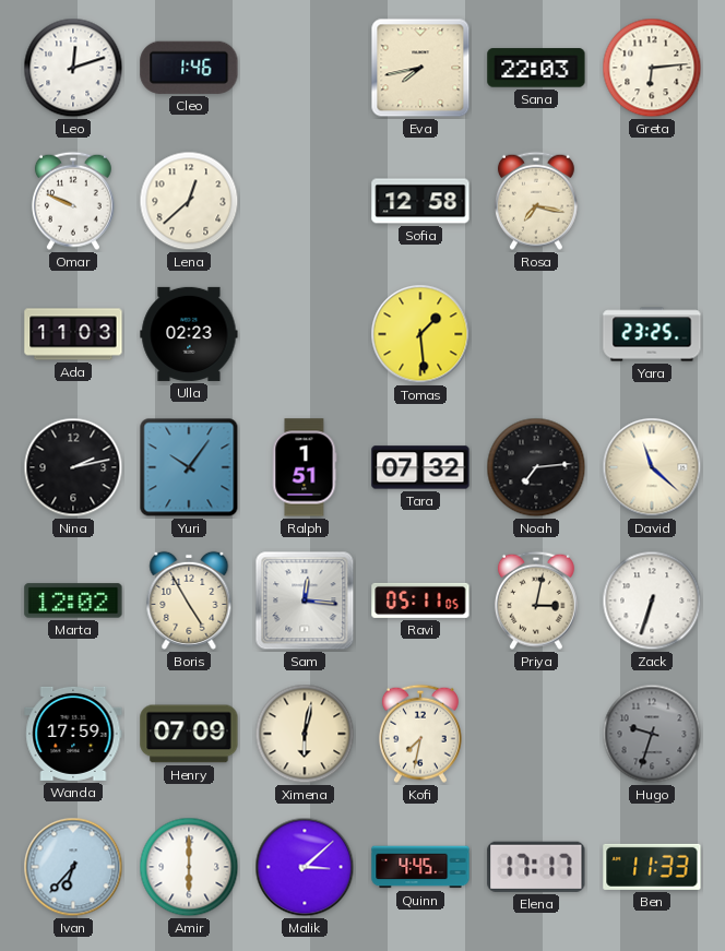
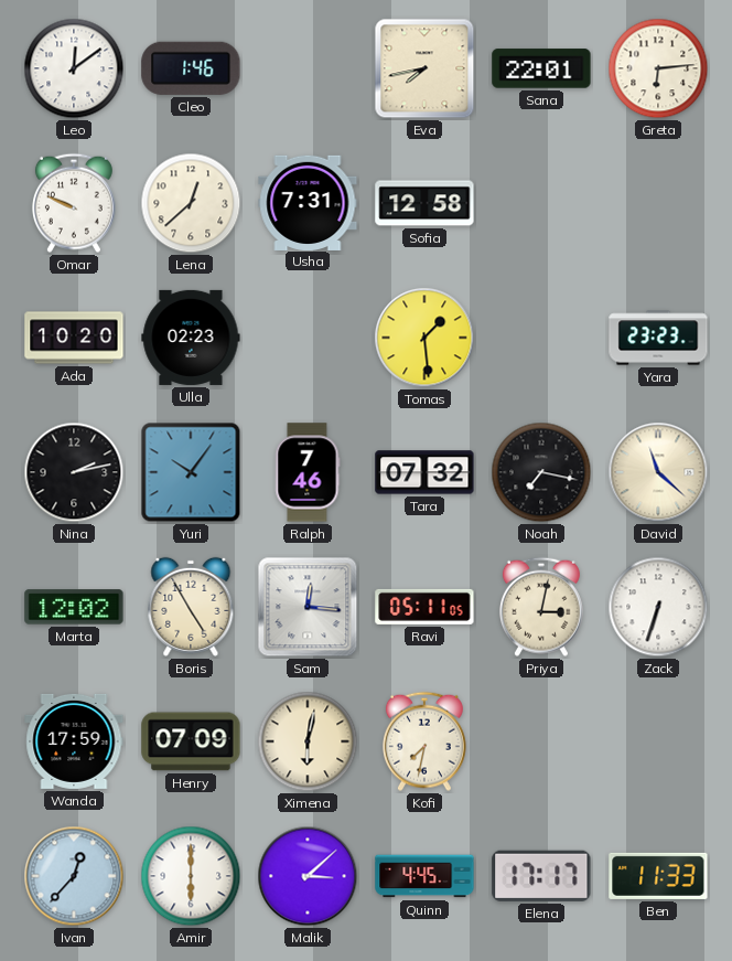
Leo: 12:12 -> 12:09
Sana: 22:03 -> 22:01
Usha: none -> 7:31
Rosa: 7:17 -> none
Ada: 11:03 -> 10:20
Yara: 23:25 -> 23:23
Ralph: 1:51 -> 7:46
Noah: 7:14 -> 7:17
Hugo: 9:33 -> none
Ivan: 6:37 -> 12:37
